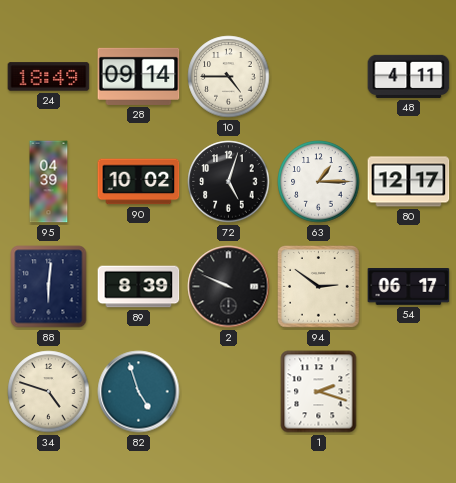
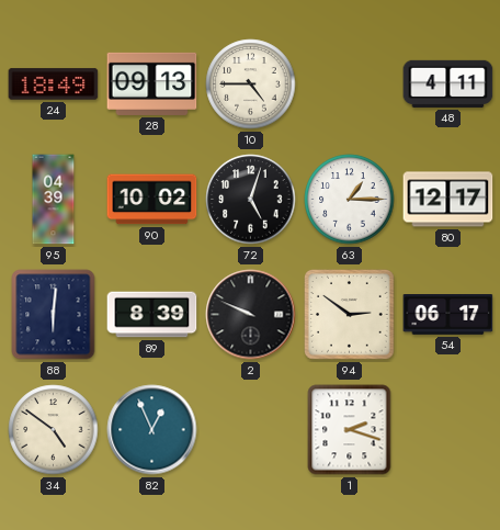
28: 09:14 -> 09:13
34: 4:48 -> 4:51
82: 4:57 -> 12:56
